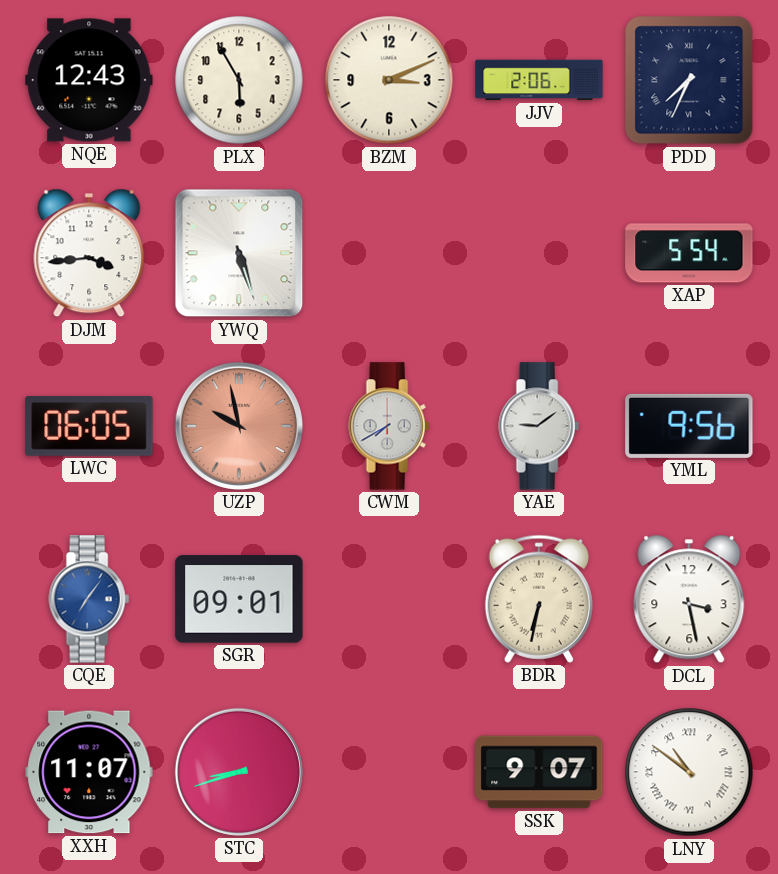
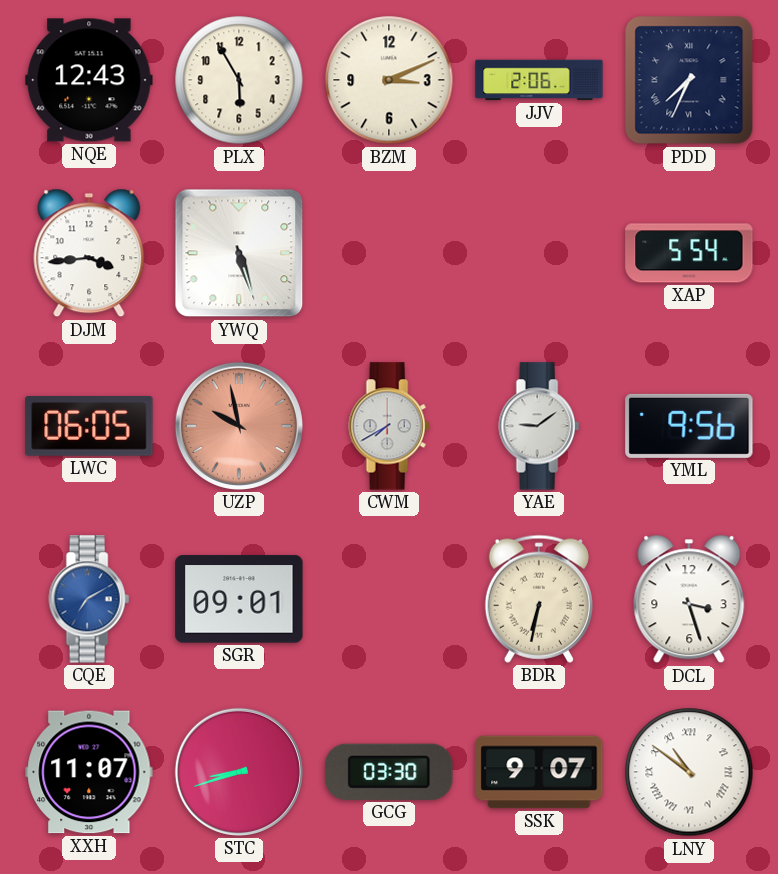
CQE: 7:06 -> 7:10
DCL: 3:28 -> 3:27
GCG: none -> 03:30
